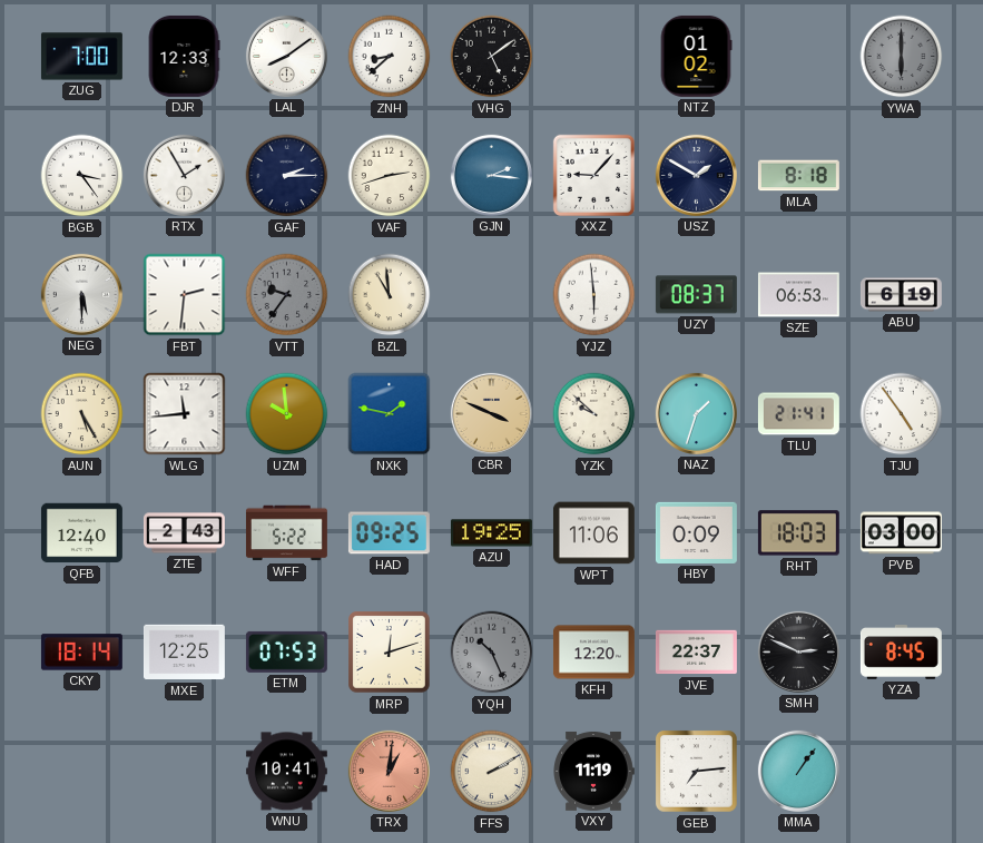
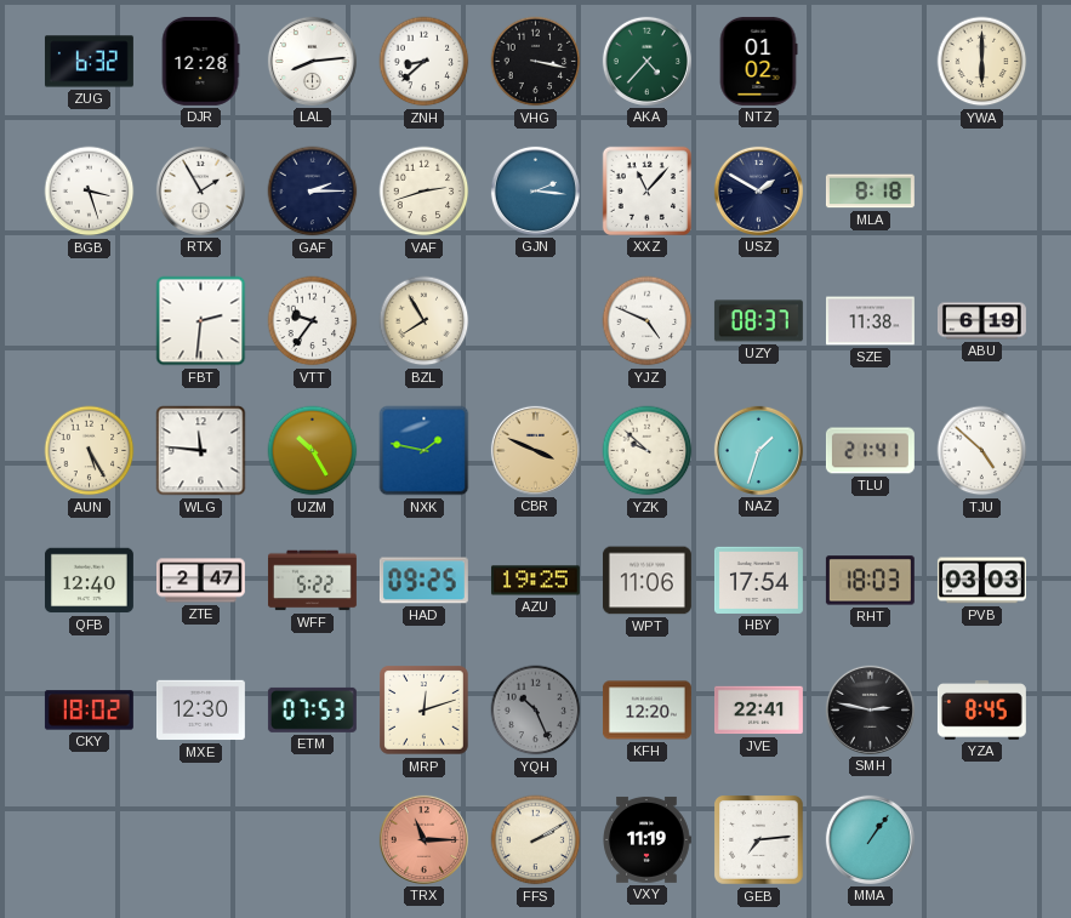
ZUG: 7:00 -> 6:32
DJR: 12:33 -> 12:28
LAL: 8:09 -> 8:14
VHG: 5:09 -> 3:17
AKA: none -> 4:37
YWA dial: grey -> cream
BGB: 3:24 -> 3:27
XXZ: 9:07 -> 11:07
NEG: 5:30 -> none
VTT dial: grey -> white
BZL: 10:59 -> 7:55
YJZ: 5:59 -> 4:49
SZE: 06:53 -> 11:38
WLG: 11:44 -> 11:46
UZM: 9:59 -> 10:25
TJU: 4:54 -> 4:52
ZTE: 2:43 -> 2:47
HBY: 0:09 -> 17:54
PVB: 03:00 -> 03:03
CKY: 18:14 -> 18:02
MXE: 12:25 -> 12:30
JVE: 22:37 -> 22:41
SMH: 2:49 -> 2:47
WNU: 10:41 -> none
TRX: 1:01 -> 11:15
